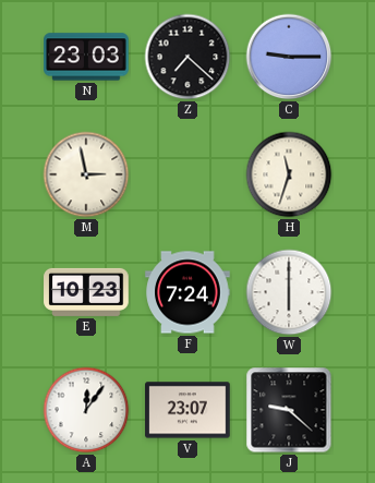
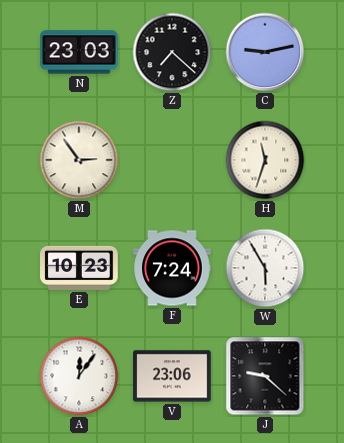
C: 9:15 -> 9:13
M: 2:58 -> 2:54
W: 6:00 -> 5:55
V: 23:07 -> 23:06
